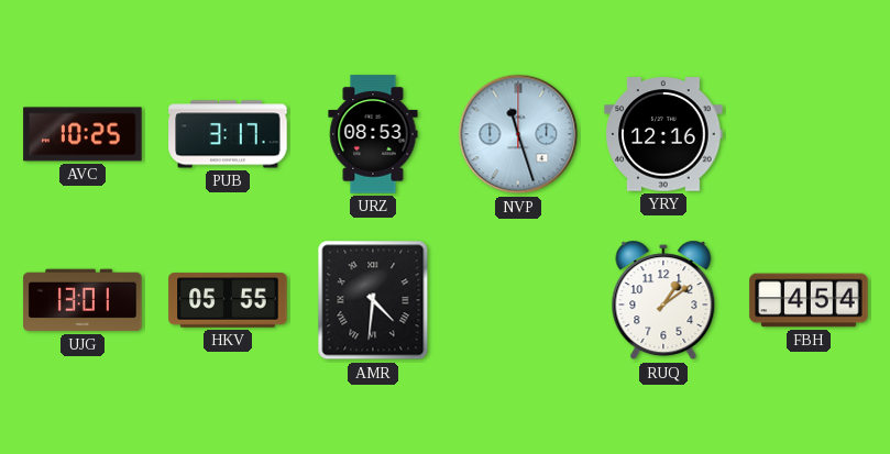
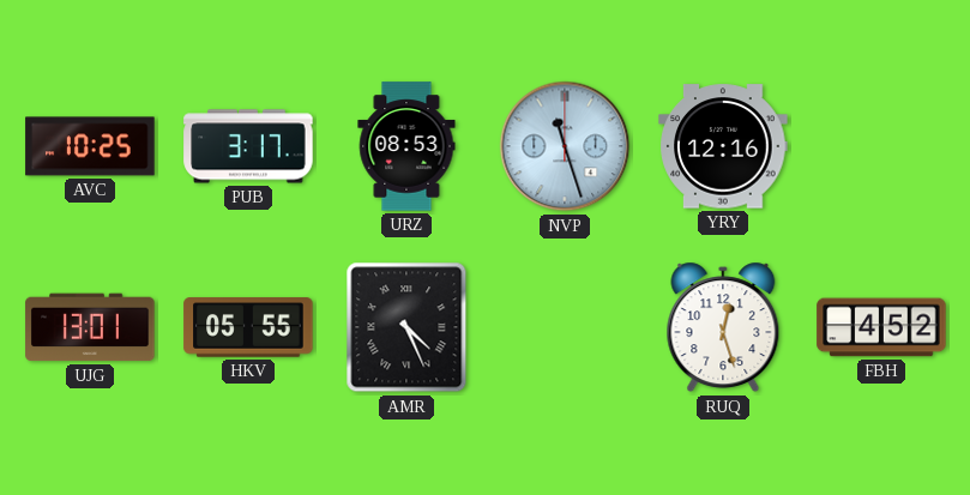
AMR: 4:31 -> 4:26
RUQ: 1:09 -> 12:27
FBH: 4:54 -> 4:52
